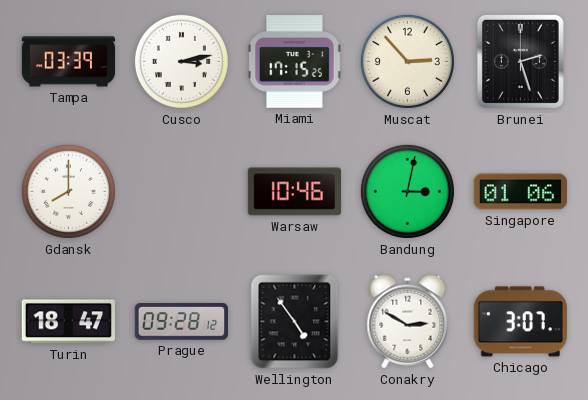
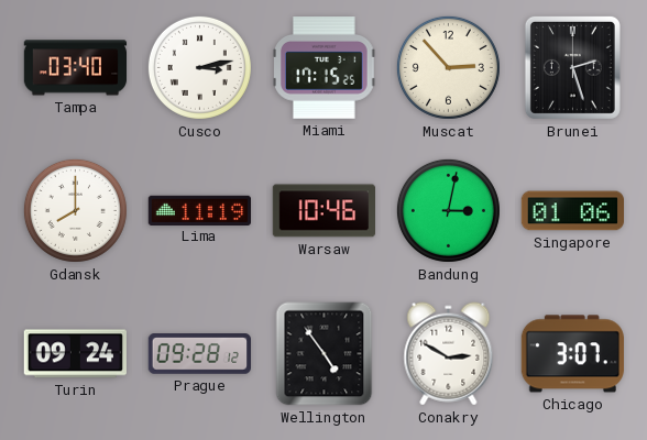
Tampa: 03:39 -> 03:40
Lima: none -> 11:19
Turin: 18:47 -> 09:24
